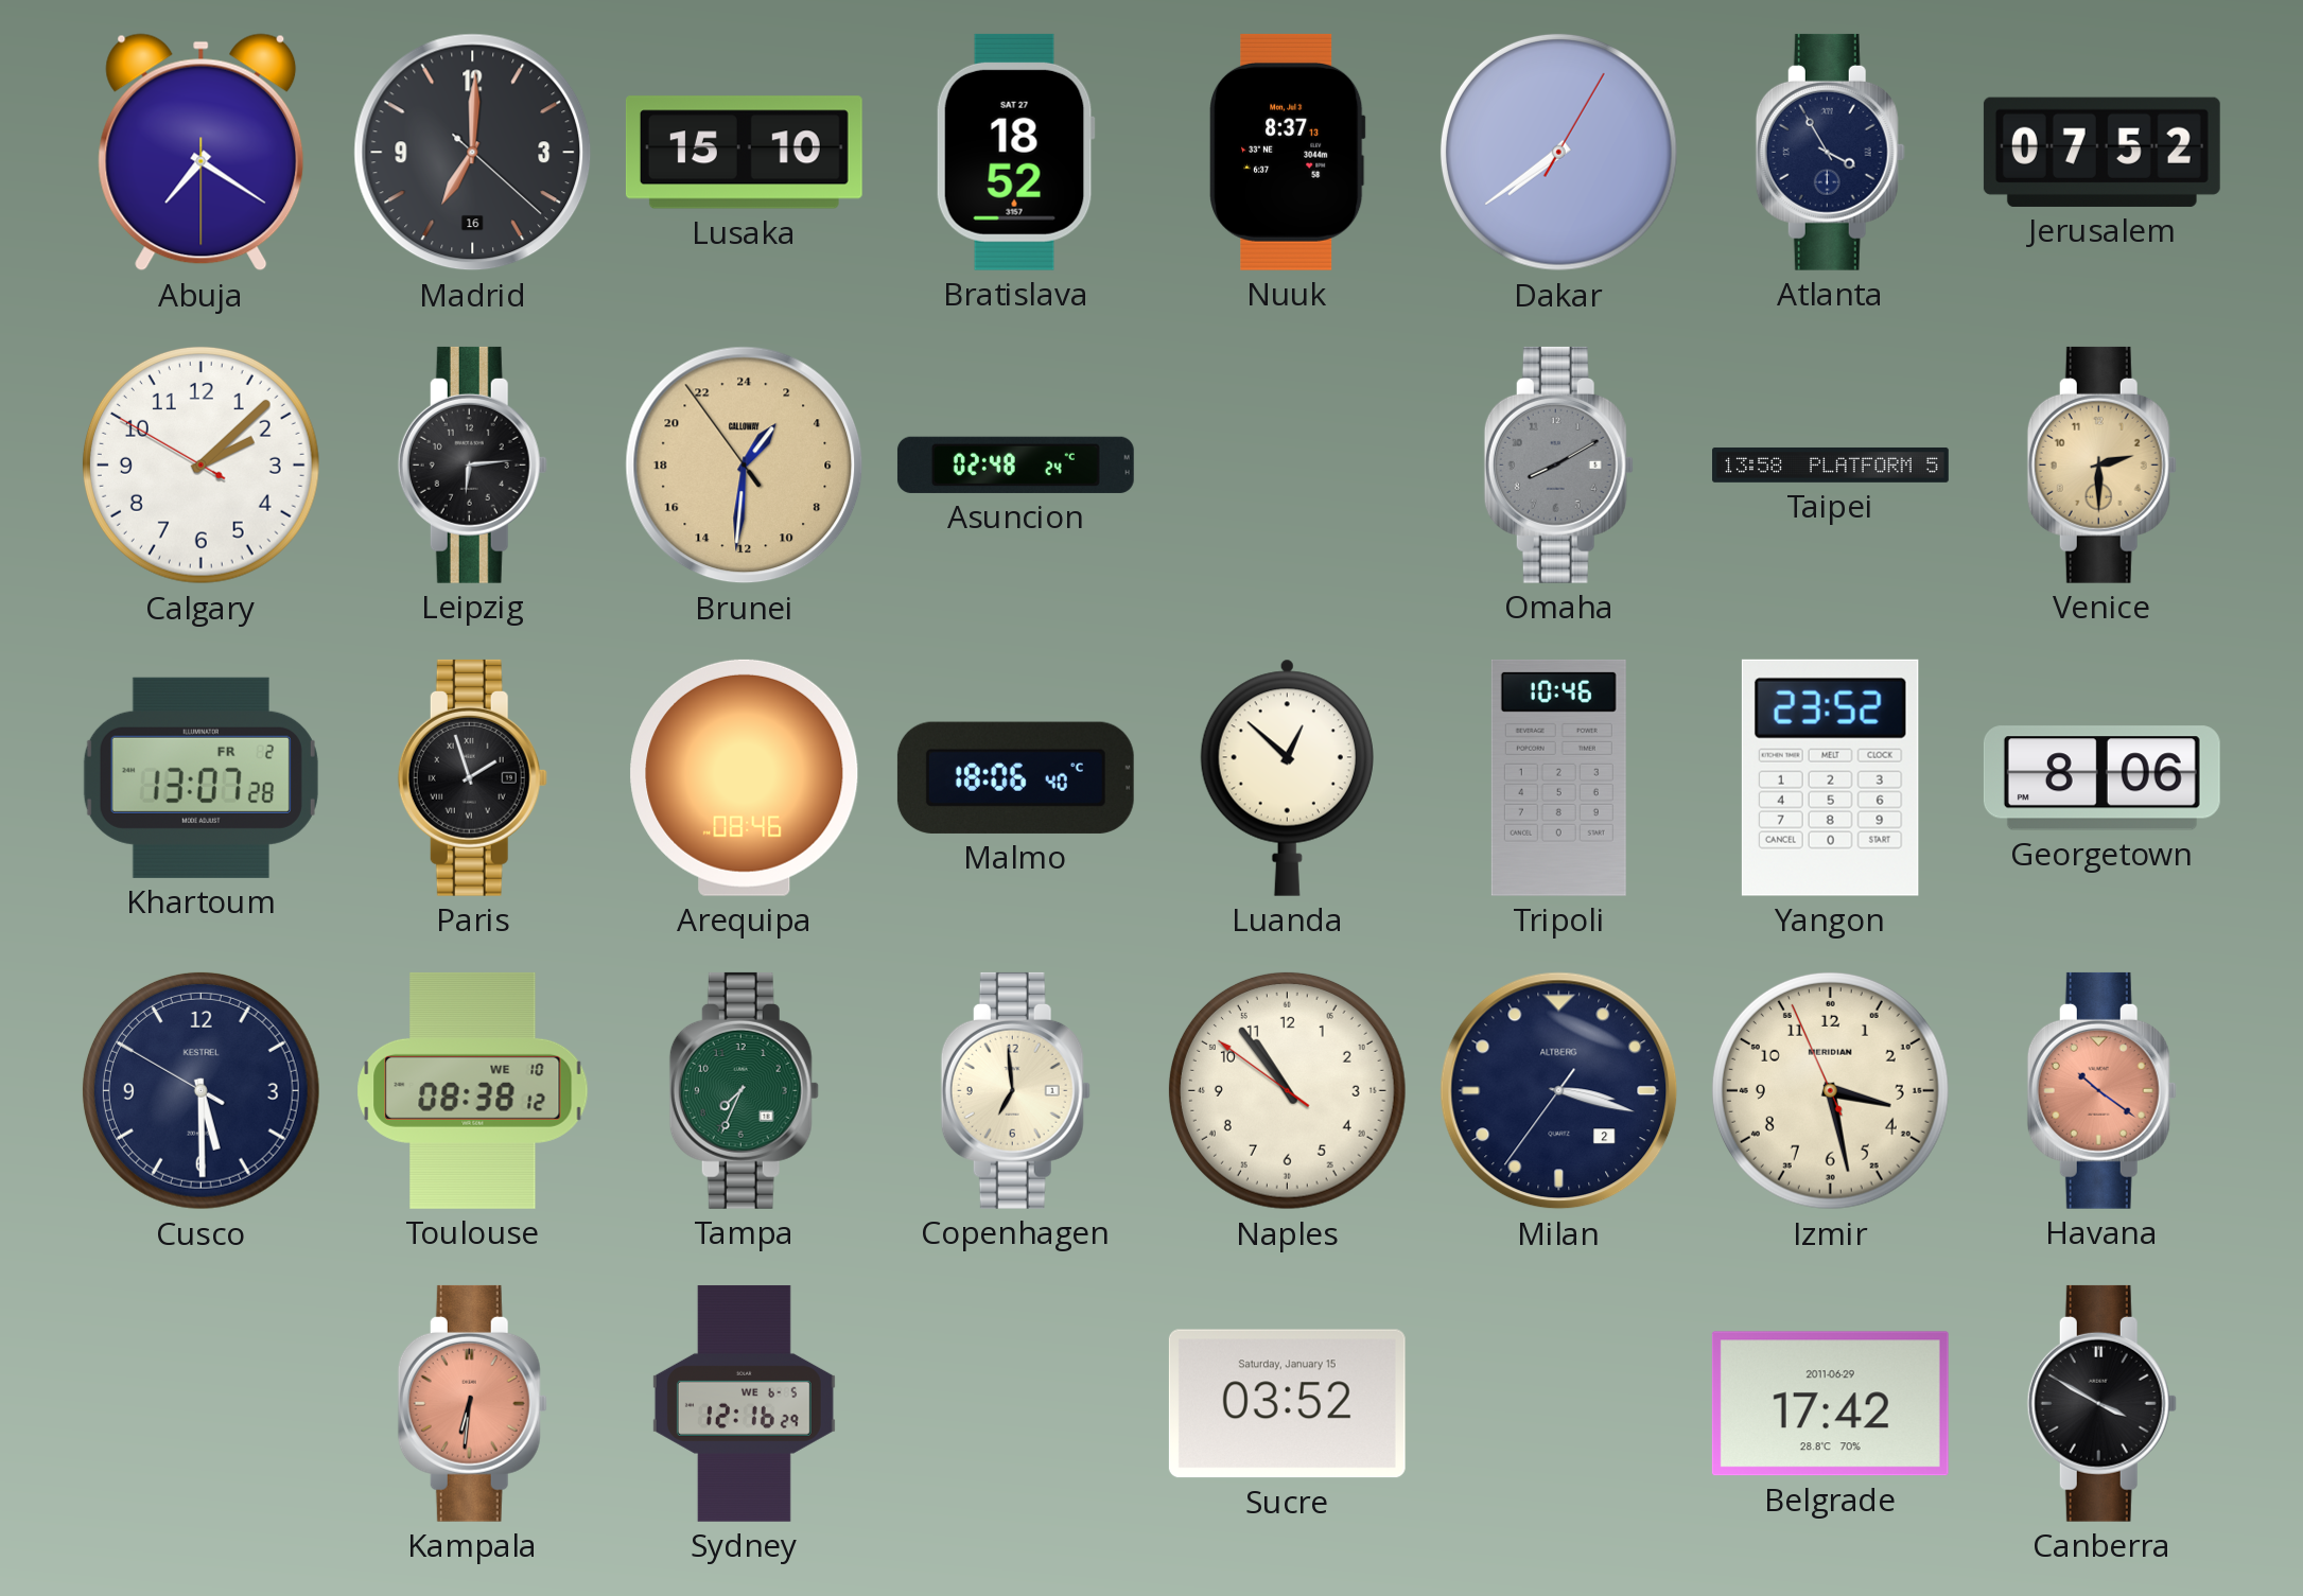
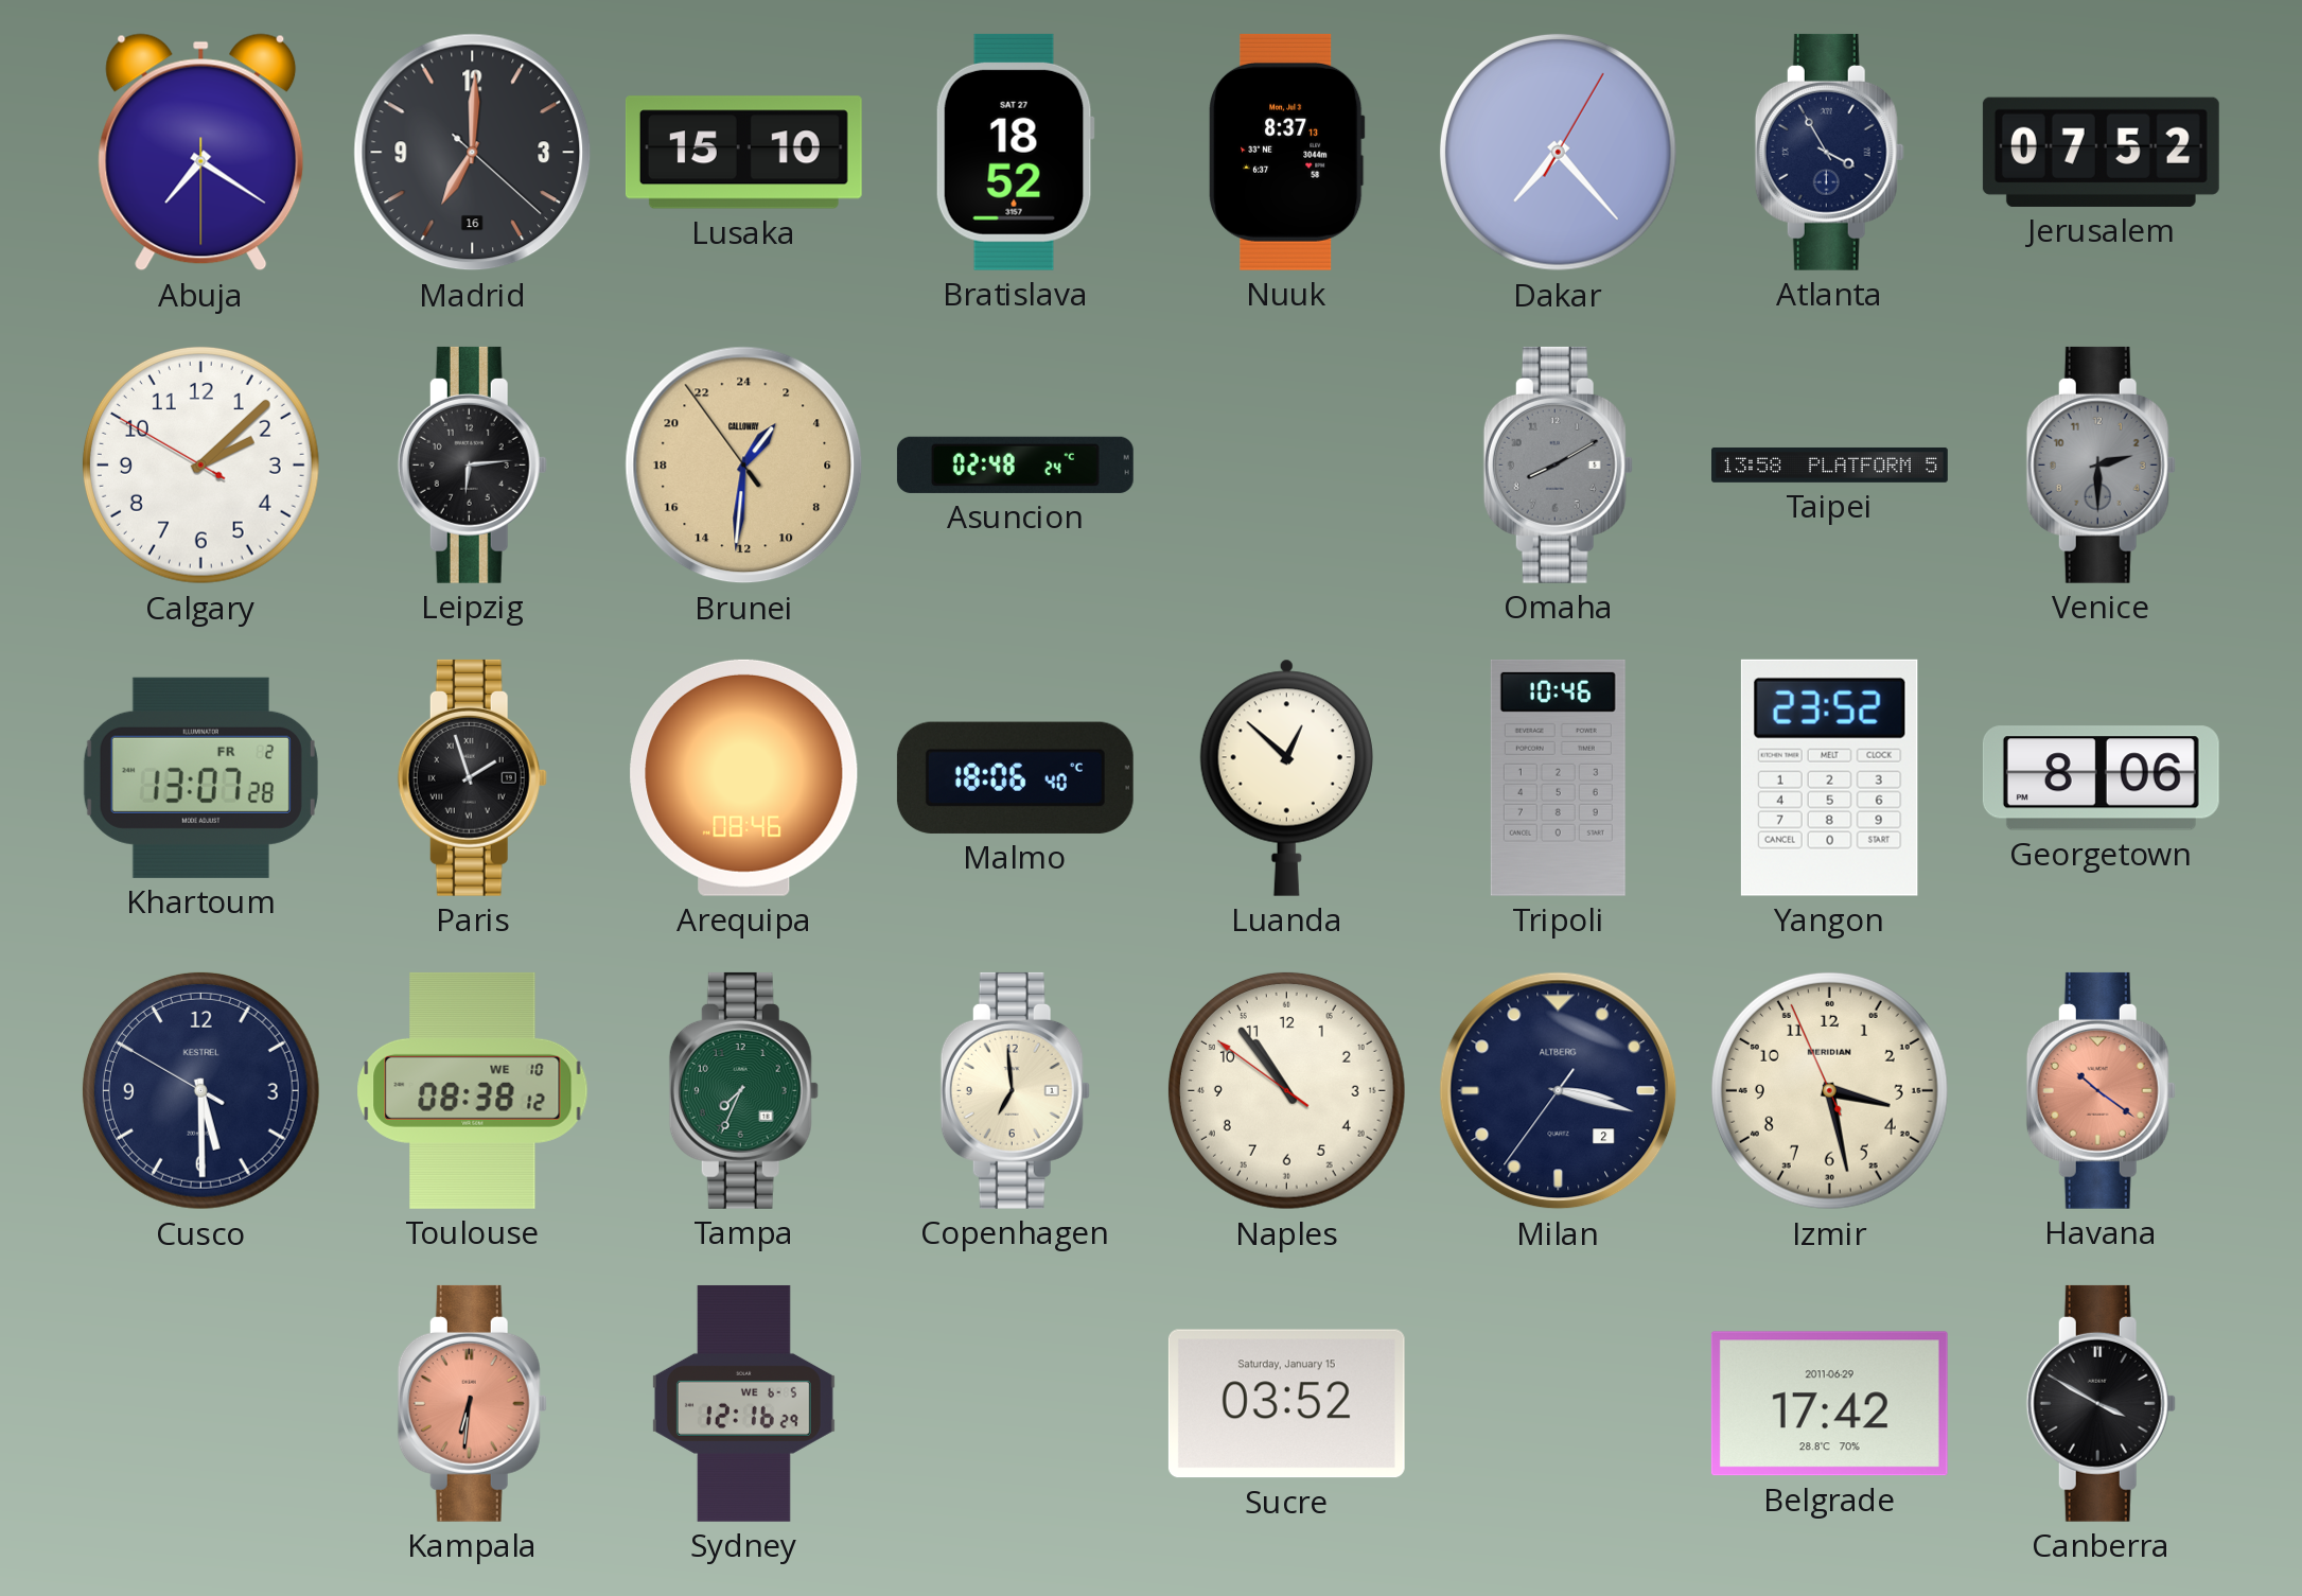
Dakar: 7:39 -> 7:23
Venice dial: champagne -> grey
